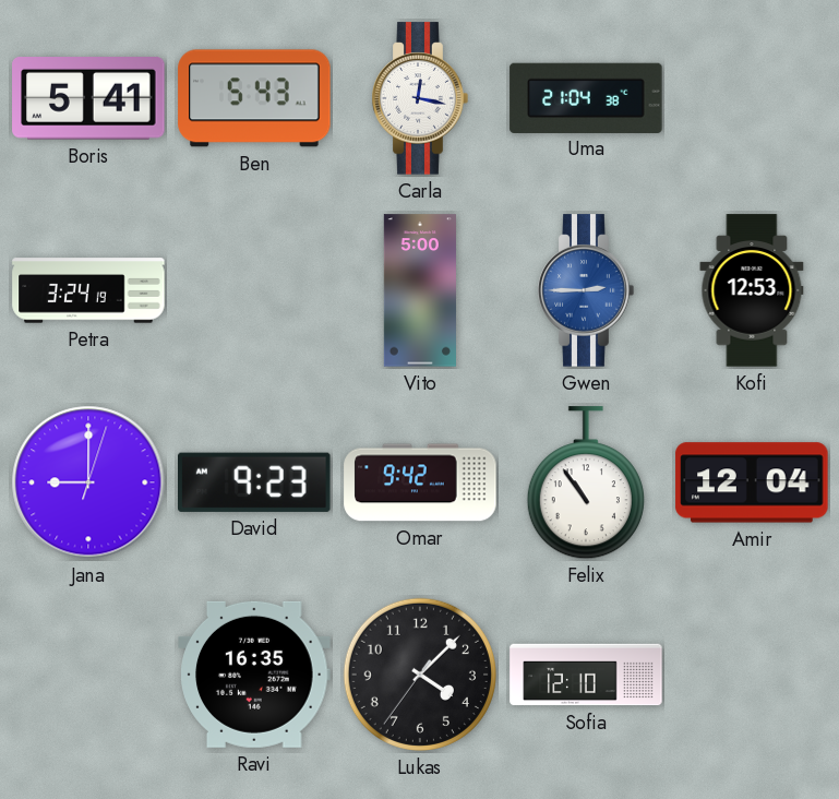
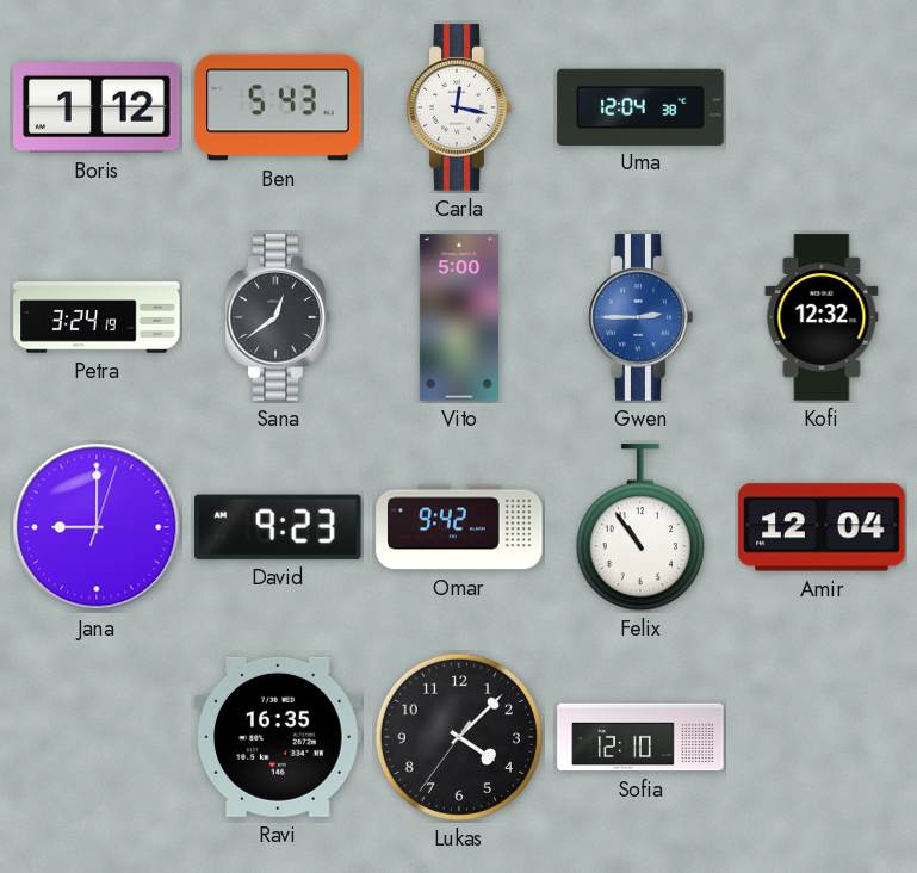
Boris: 5:41 -> 1:12
Uma: 21:04 -> 12:04
Sana: none -> 12:39
Kofi: 12:53 -> 12:32
